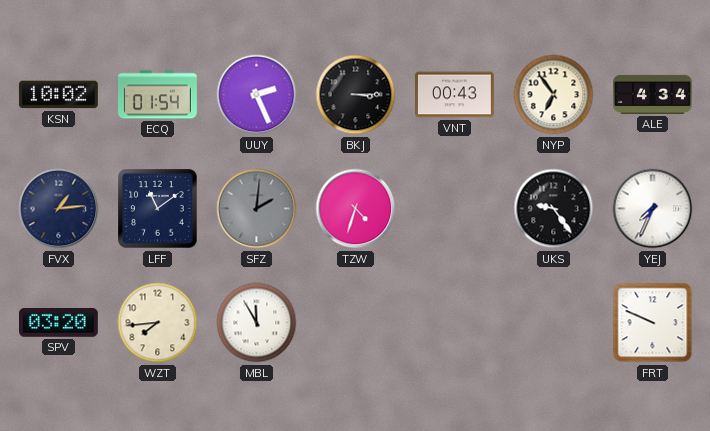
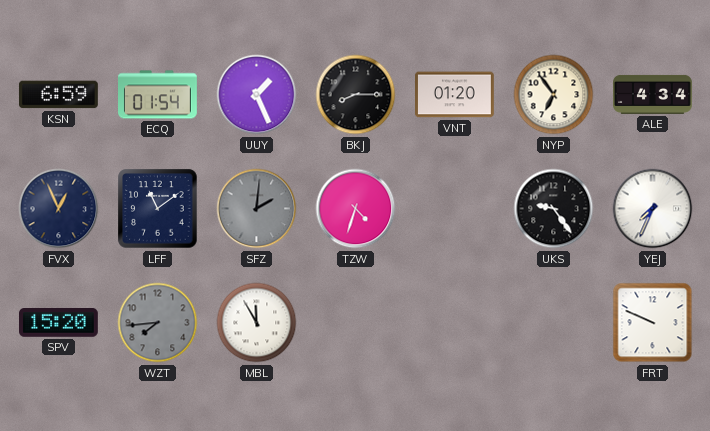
KSN: 10:02 -> 6:59
UUY: 2:26 -> 1:26
BKJ: 3:15 -> 8:15
VNT: 00:43 -> 01:20
FVX: 1:14 -> 12:56
SPV: 03:20 -> 15:20
WZT dial: cream -> grey
